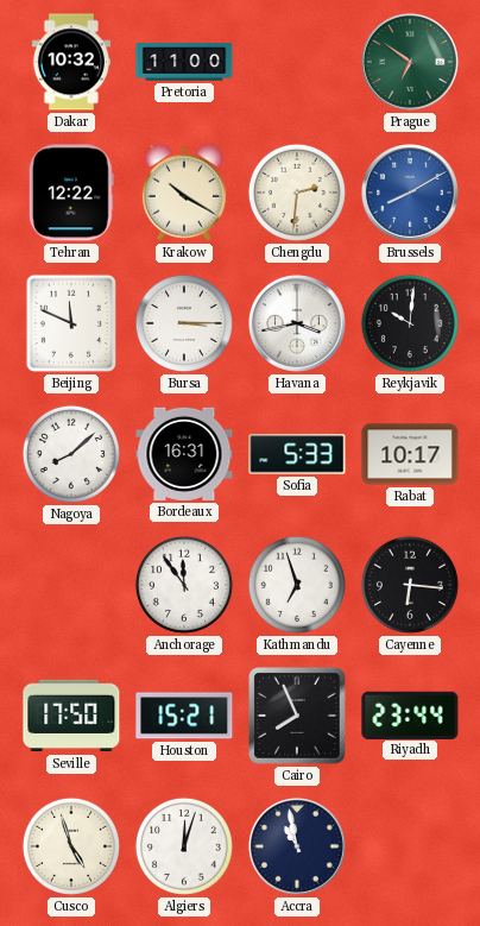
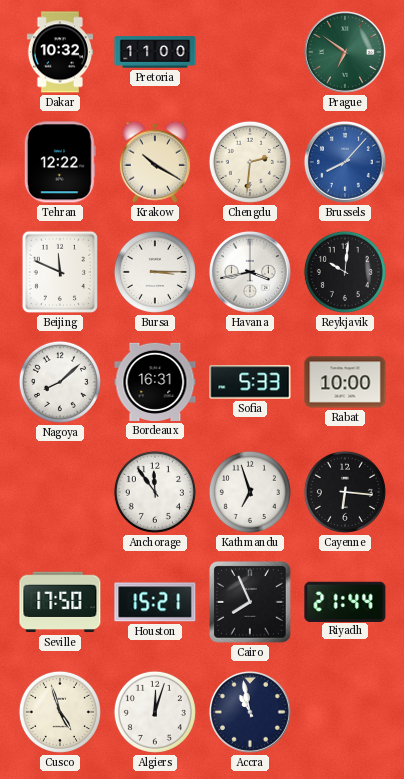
Brussels: 8:10 -> 8:07
Rabat: 10:17 -> 10:00
Riyadh: 23:44 -> 21:44
